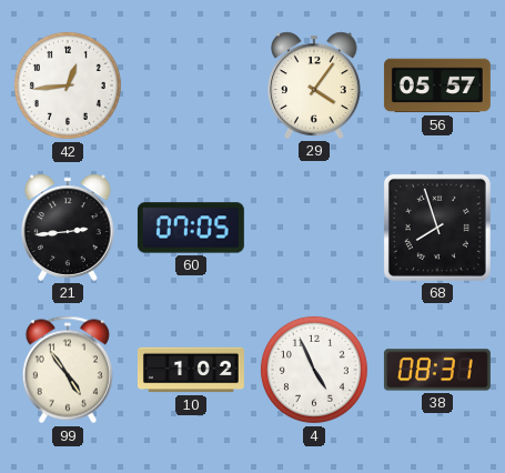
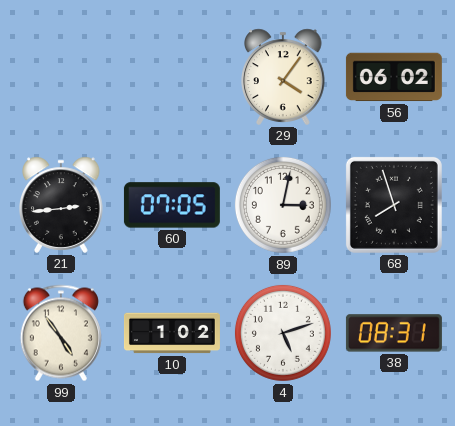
42: 12:44 -> none
56: 05:57 -> 06:02
89: none -> 3:02
4: 4:56 -> 5:12
